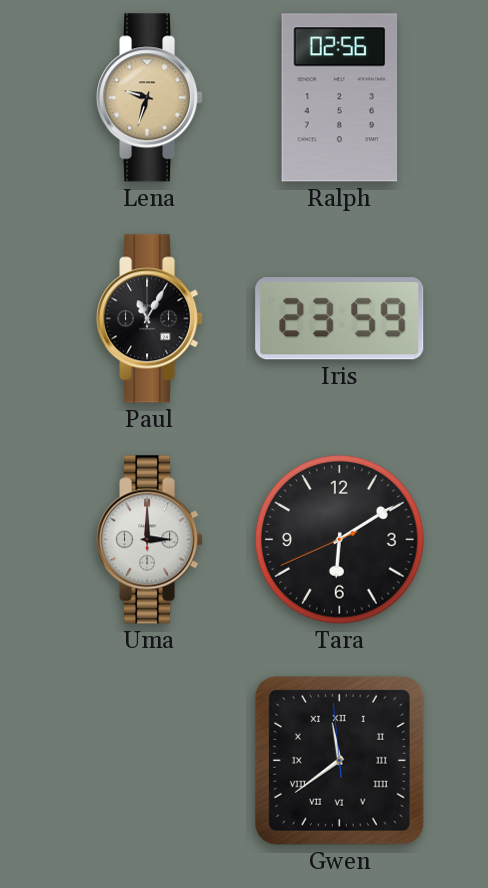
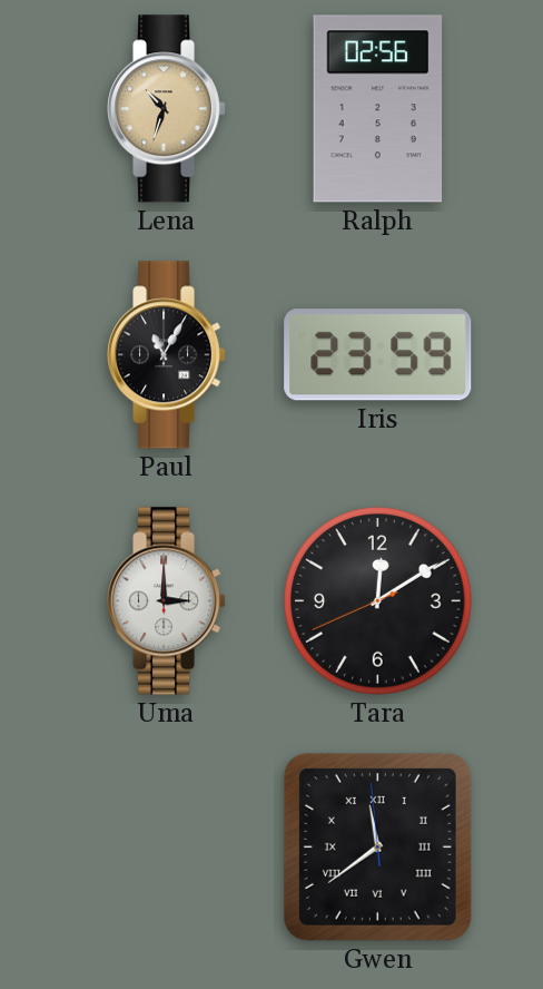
Lena: 9:33 -> 10:33
Tara: 6:09 -> 12:09
